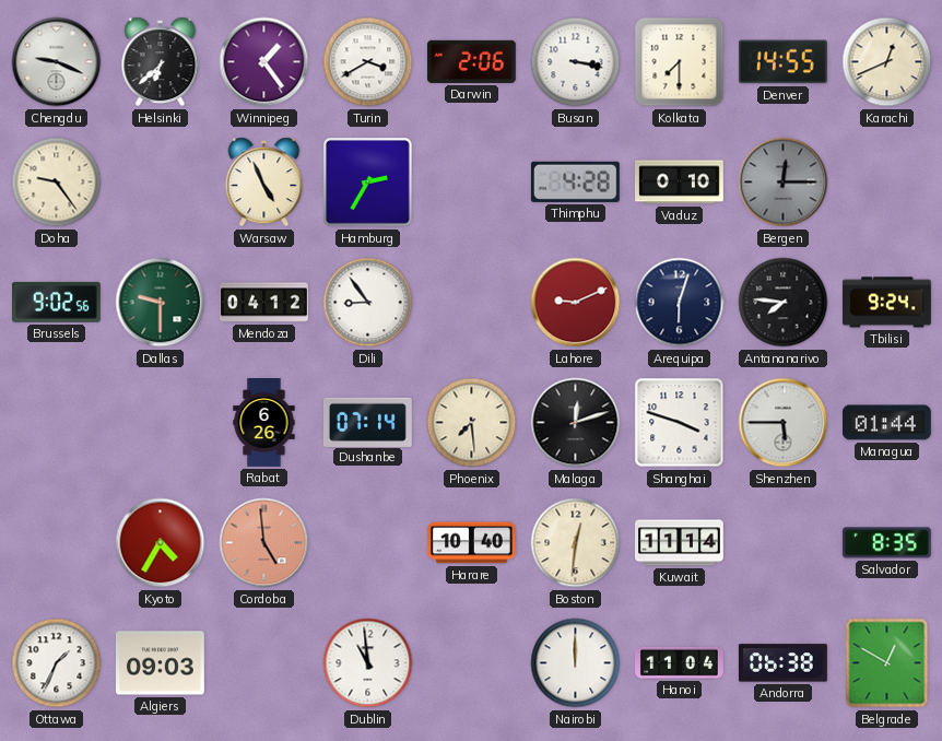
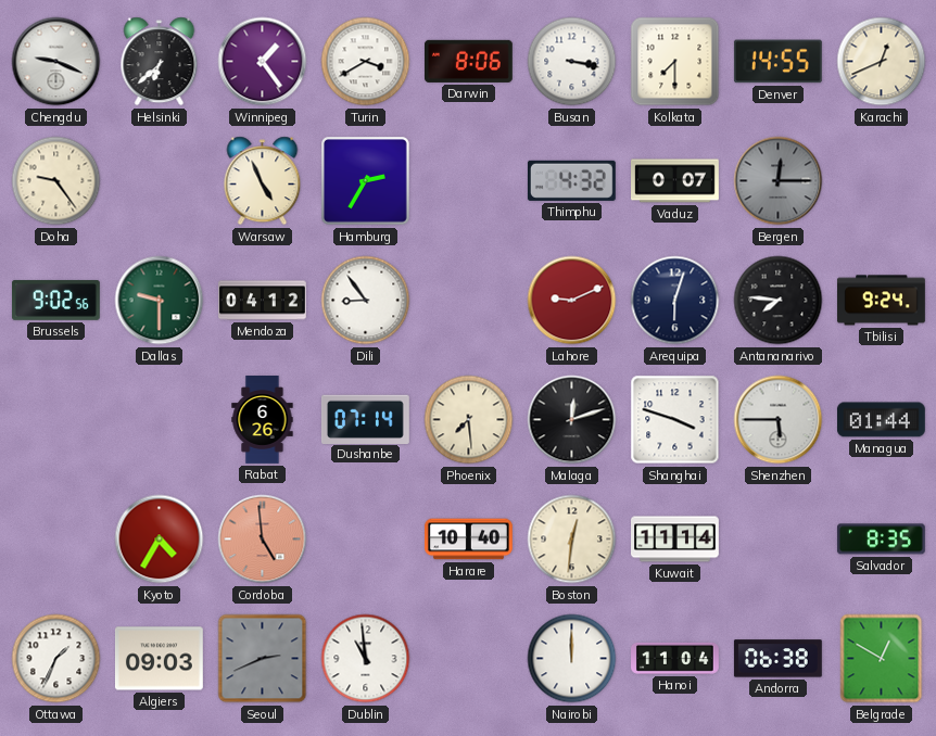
Darwin: 2:06 -> 8:06
Thimphu: 4:28 -> 4:32
Vaduz: 0:10 -> 0:07
Seoul: none -> 2:41
